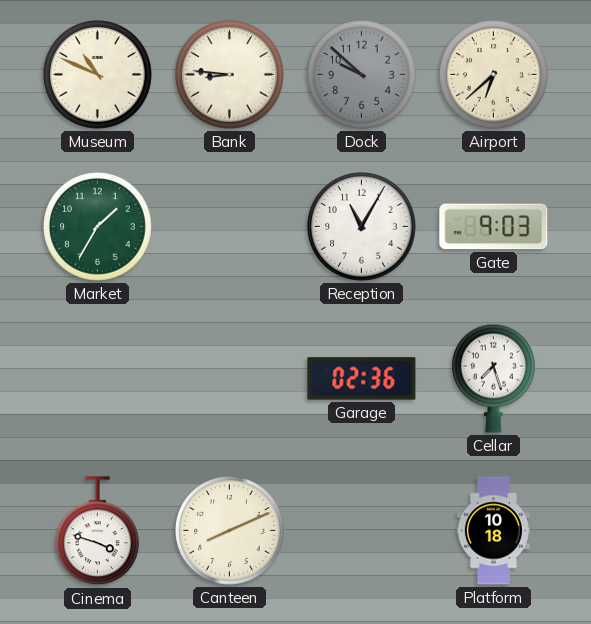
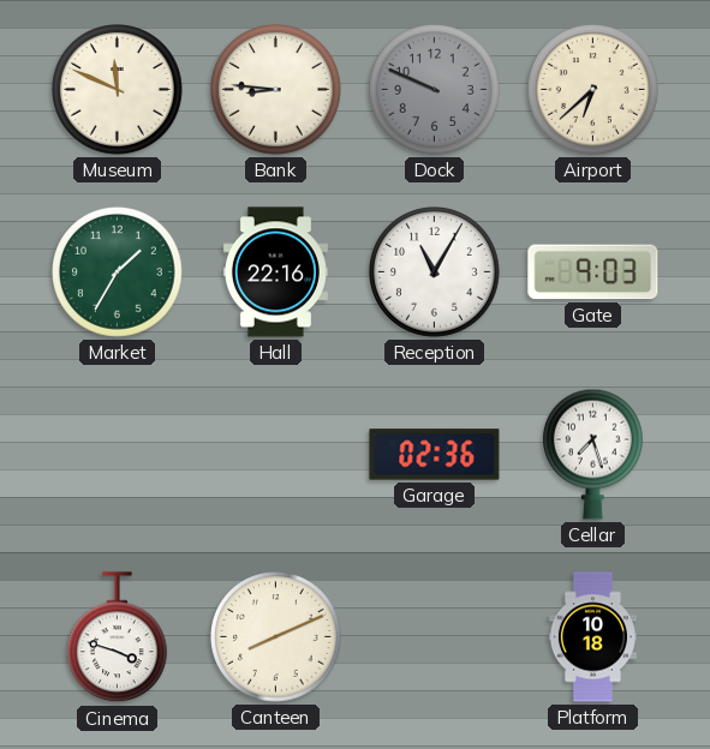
Museum: 10:49 -> 11:49
Dock: 9:52 -> 9:49
Hall: none -> 22:16
